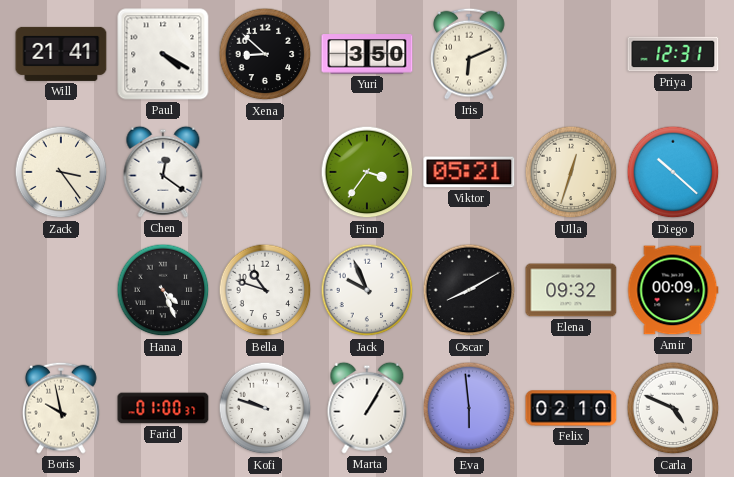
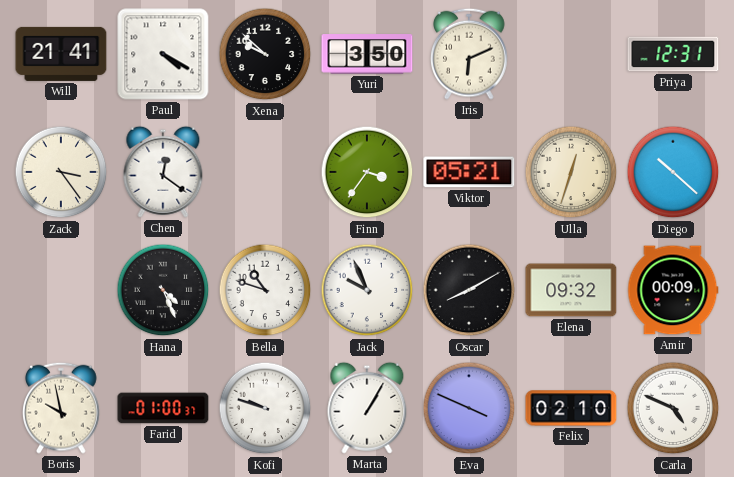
Xena: 8:52 -> 9:52
Eva: 5:59 -> 3:49
